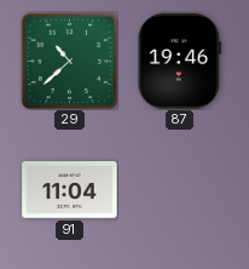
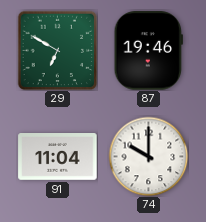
29: 10:38 -> 6:50
74: none -> 10:00
